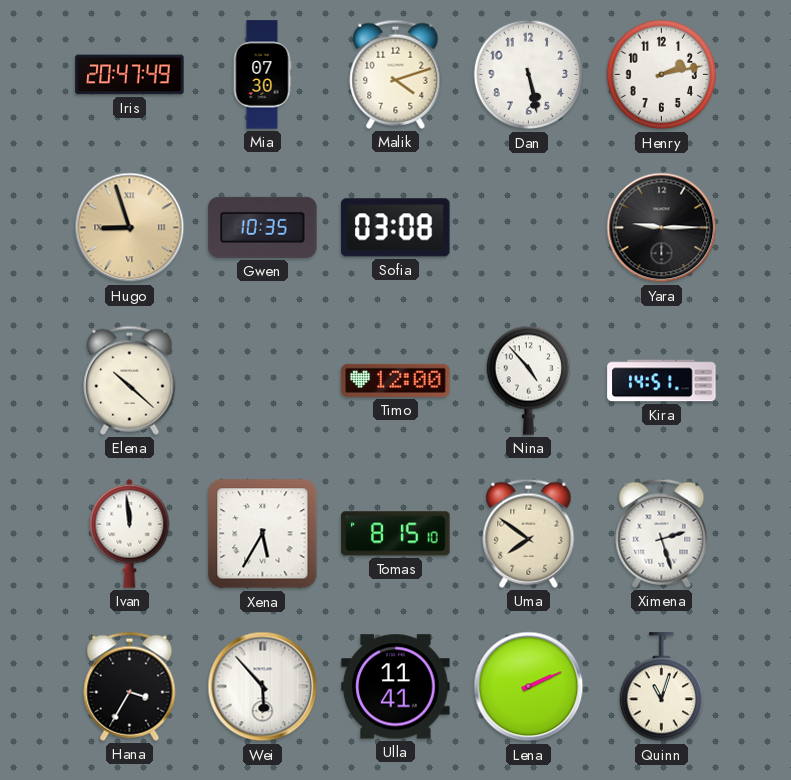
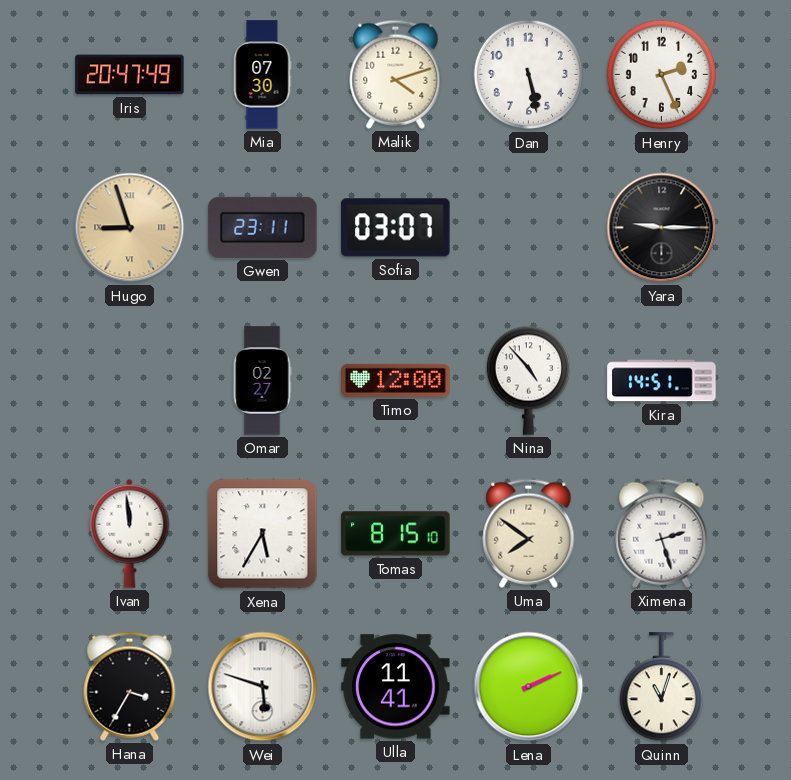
Henry: 2:13 -> 2:26
Gwen: 10:35 -> 23:11
Sofia: 03:08 -> 03:07
Elena: 10:22 -> none
Omar: none -> 02:27
Wei: 5:53 -> 5:48
